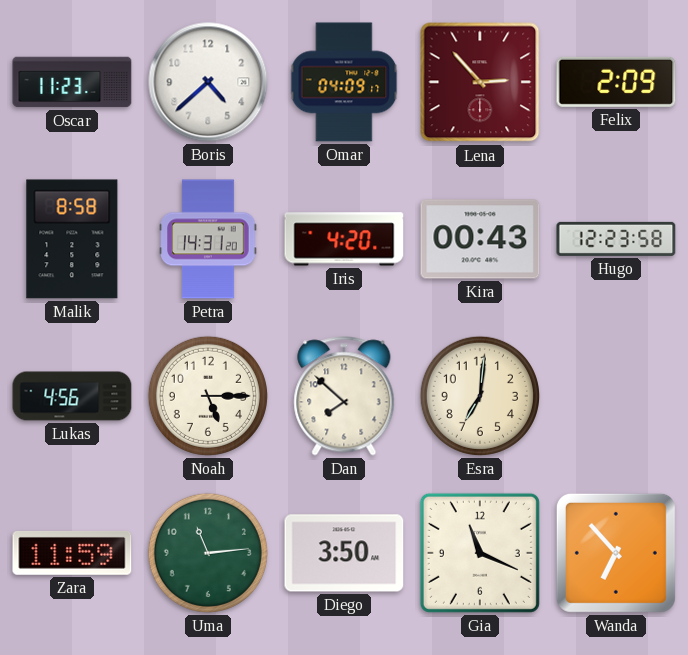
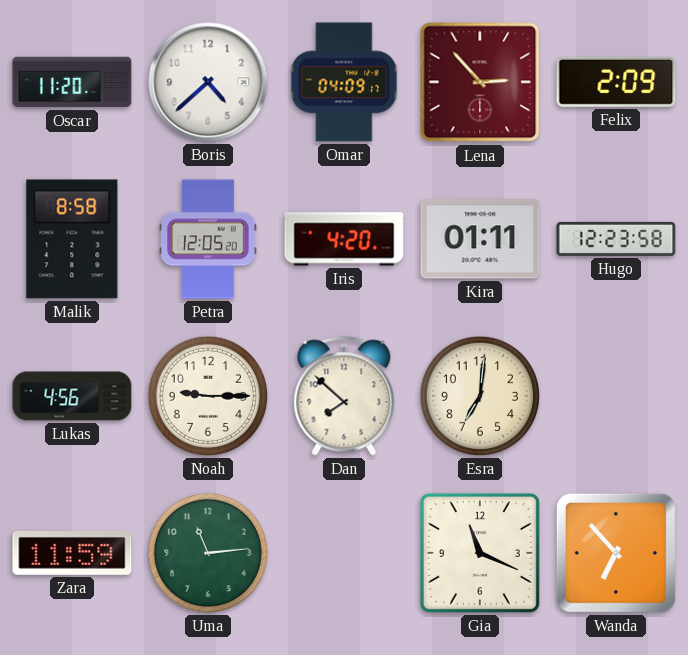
Oscar: 11:23 -> 11:20
Petra: 14:31 -> 12:05
Kira: 00:43 -> 01:11
Noah: 5:15 -> 9:15
Diego: 3:50 -> none
